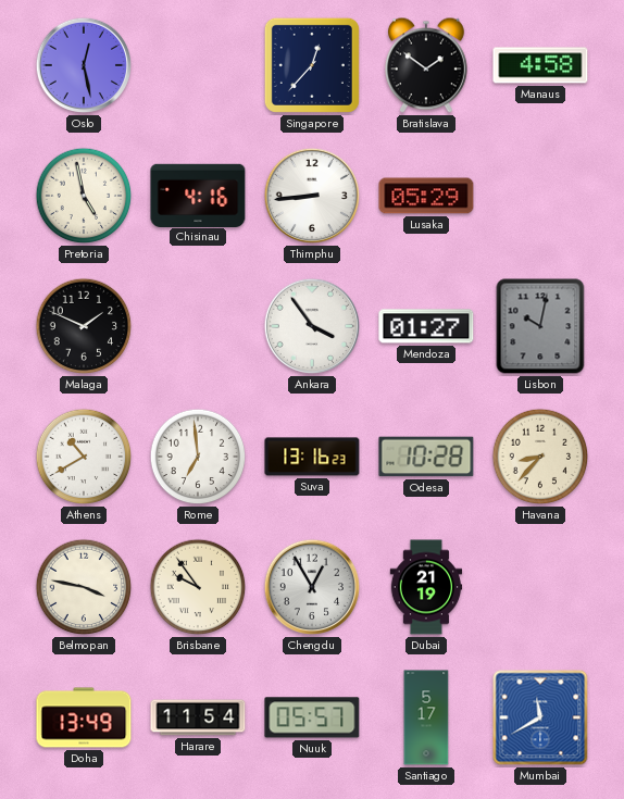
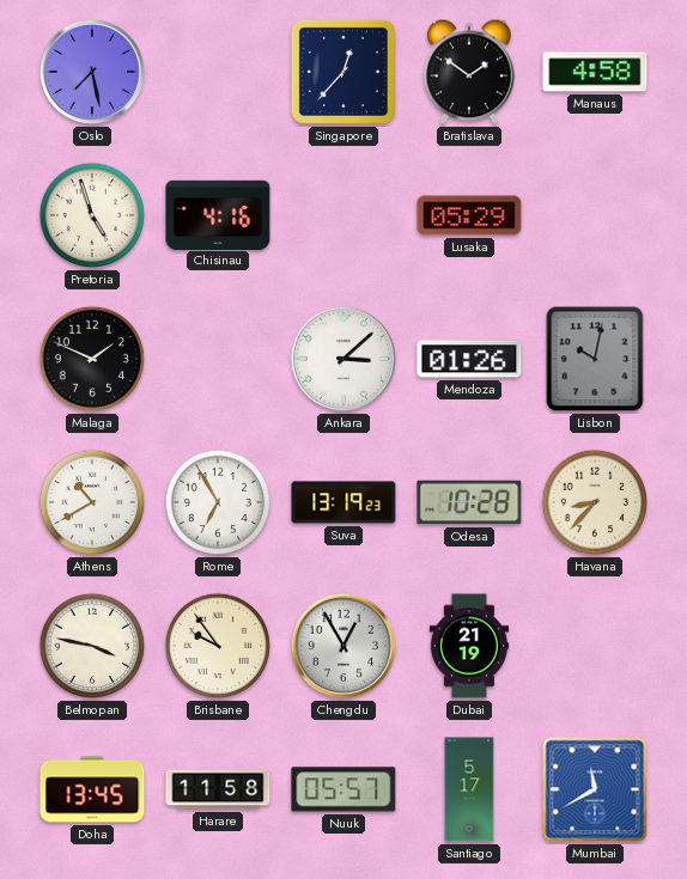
Oslo: 12:28 -> 7:28
Pretoria: 4:58 -> 4:57
Thimphu: 8:44 -> none
Ankara: 3:54 -> 3:08
Mendoza: 01:27 -> 01:26
Rome: 6:59 -> 6:55
Suva: 13:16 -> 13:19
Doha: 13:49 -> 13:45
Harare: 11:54 -> 11:58
